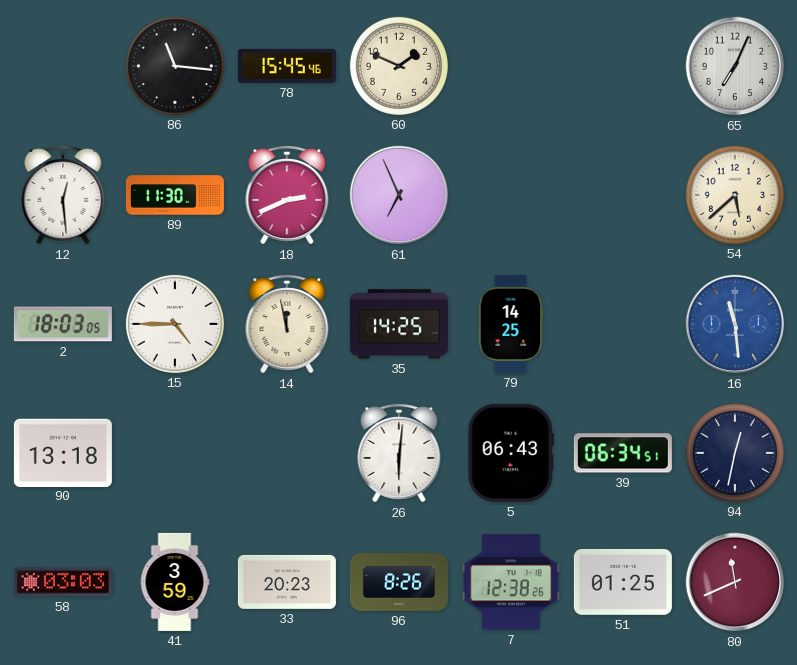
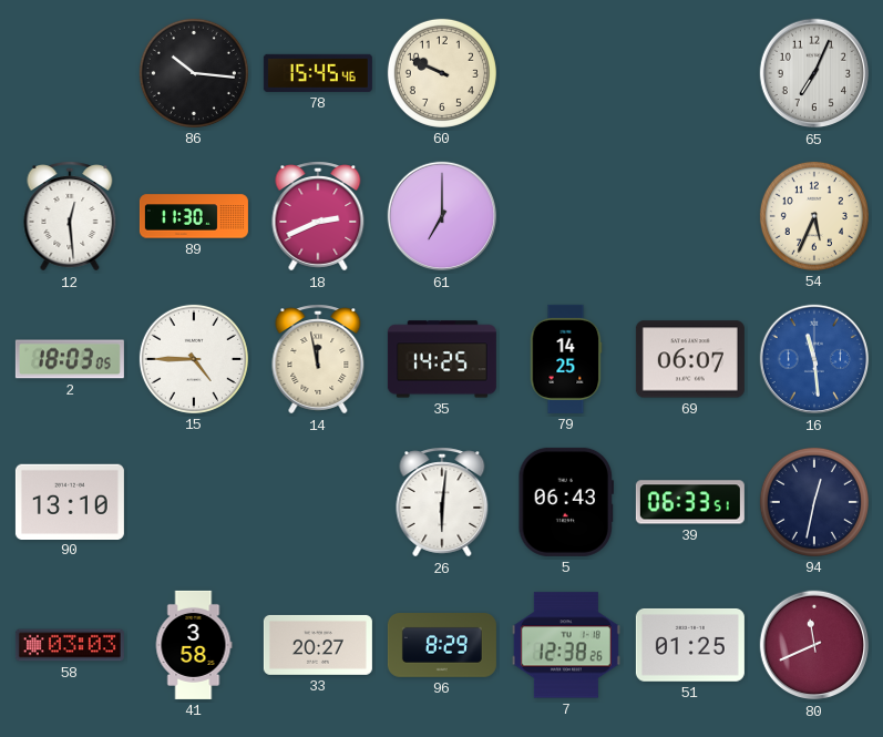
86: 11:16 -> 10:16
60: 1:49 -> 9:49
61: 6:56 -> 7:00
54: 5:38 -> 5:34
69: none -> 06:07
90: 13:18 -> 13:10
39: 06:34 -> 06:33
41: 3:59 -> 3:58
33: 20:23 -> 20:27
96: 8:26 -> 8:29
